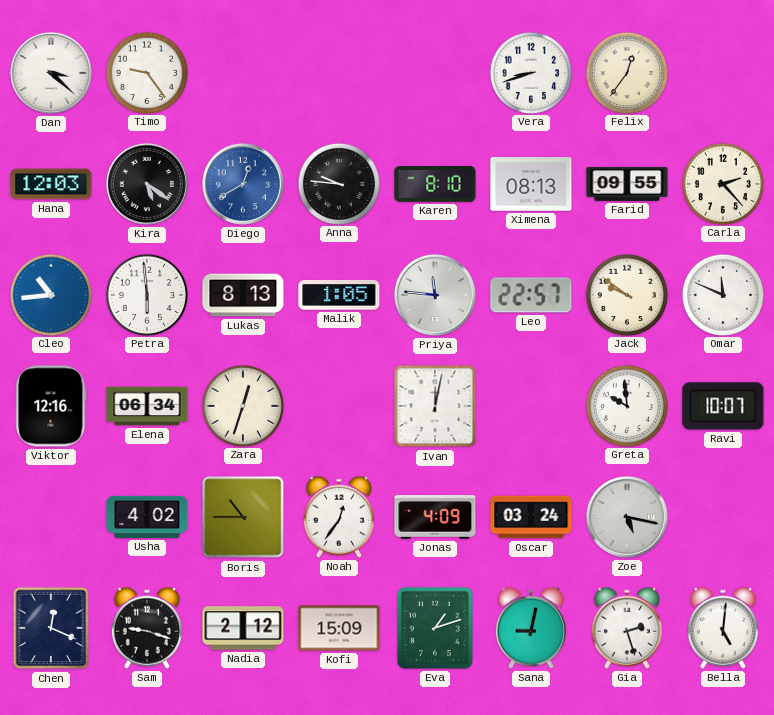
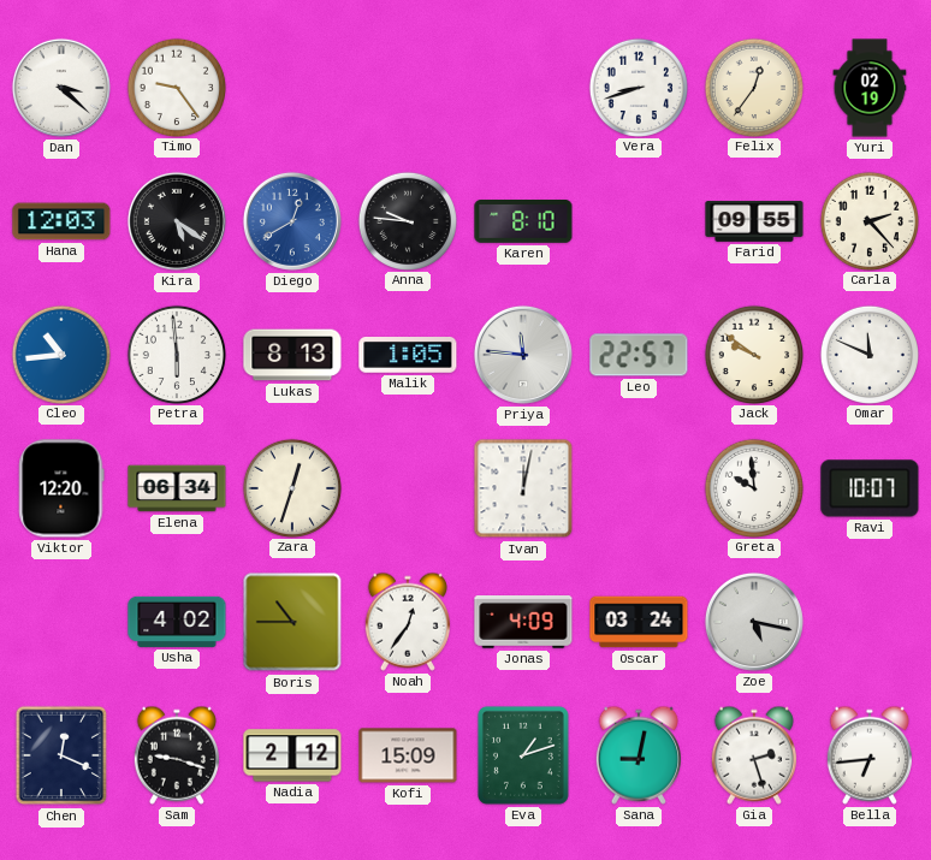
Yuri: none -> 02:19
Ximena: 08:13 -> none
Viktor: 12:16 -> 12:20
Bella: 5:01 -> 6:44
